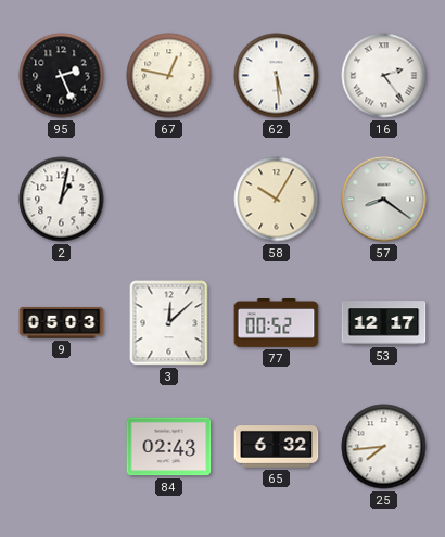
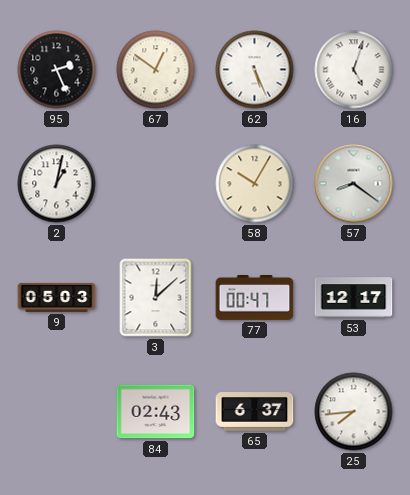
67: 12:47 -> 12:51
62: 5:29 -> 5:26
16: 2:24 -> 5:03
77: 00:52 -> 00:47
65: 6:32 -> 6:37
